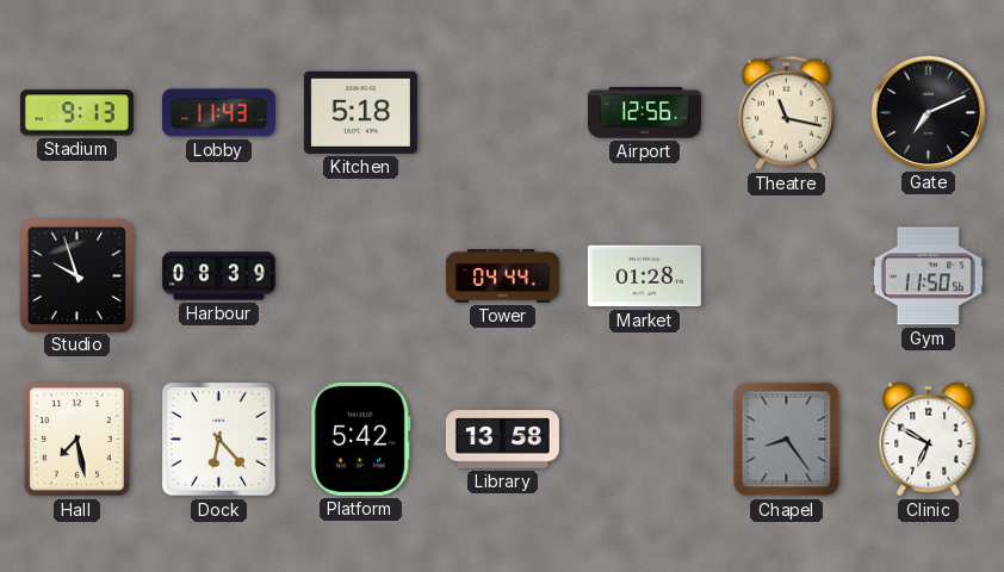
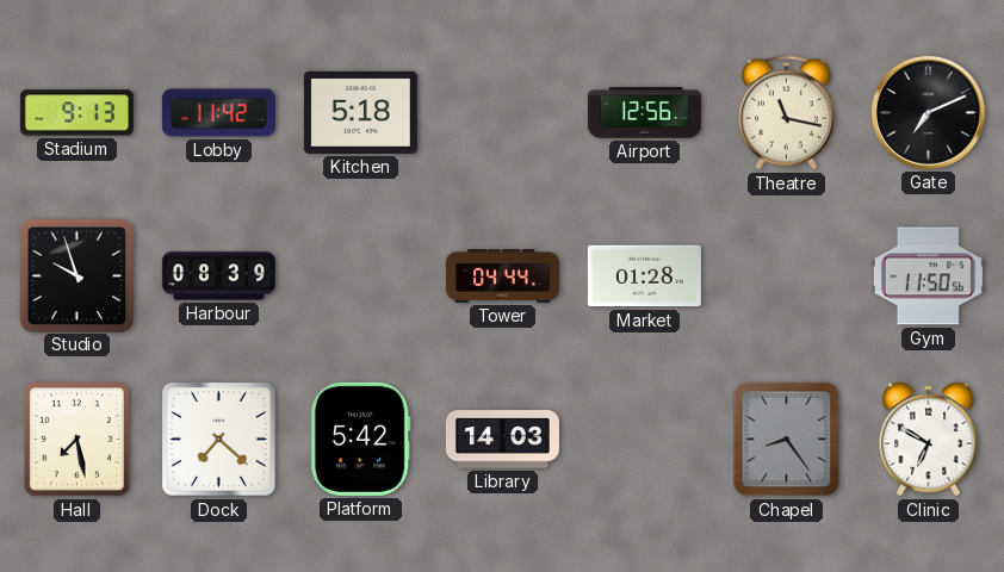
Lobby: 11:43 -> 11:42
Dock: 6:23 -> 7:22
Library: 13:58 -> 14:03
